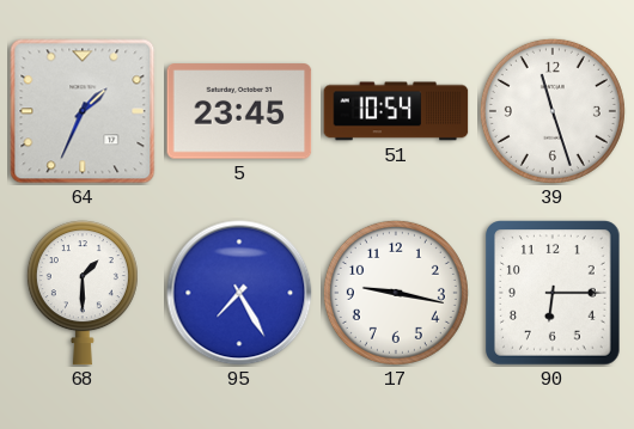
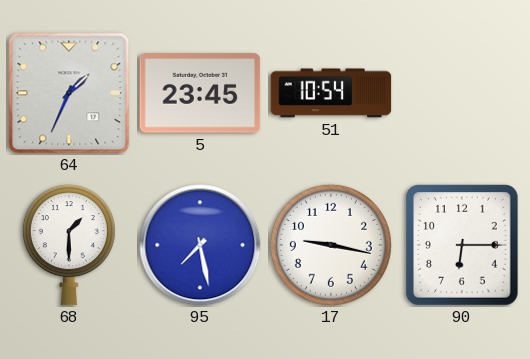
39: 11:27 -> none
95: 7:25 -> 7:28
